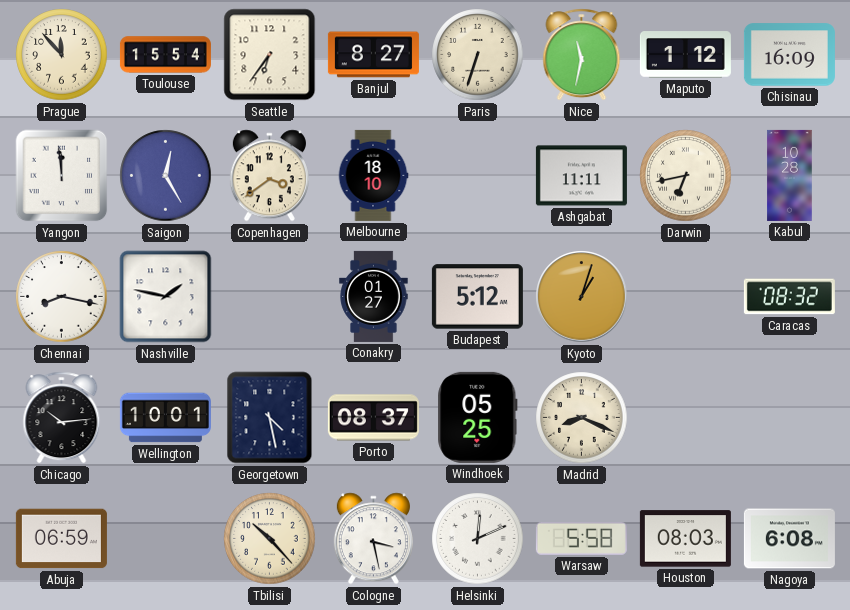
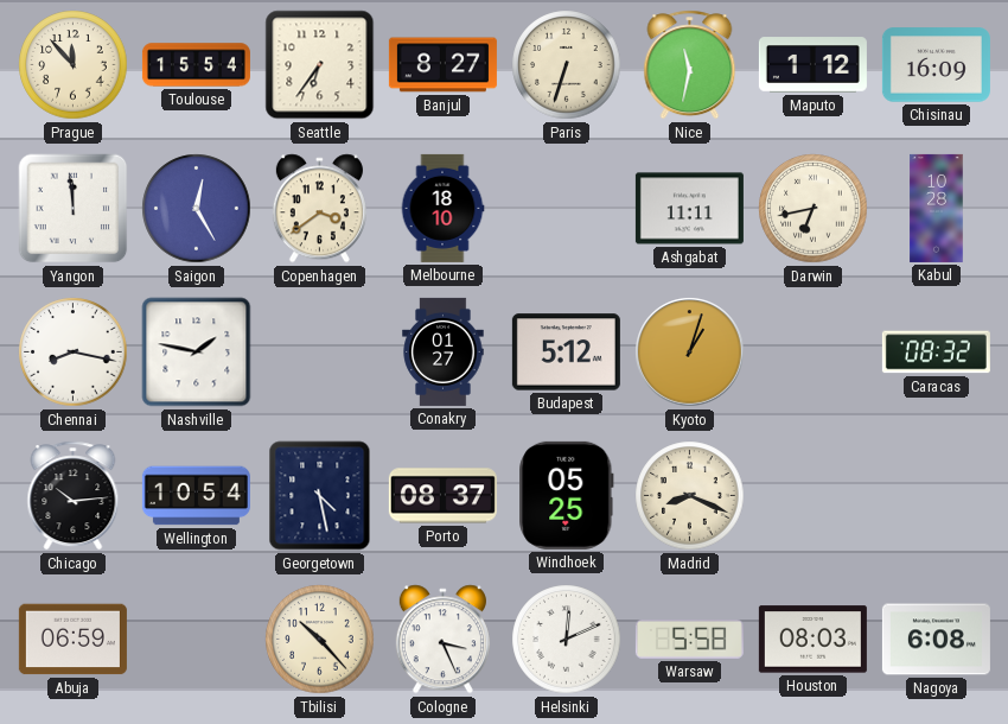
Wellington: 10:01 -> 10:54
Cologne: 3:28 -> 3:26
